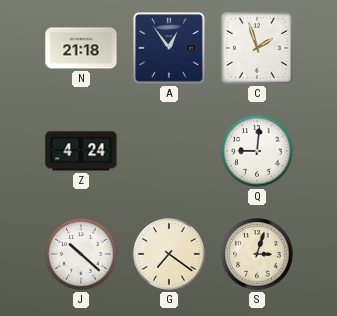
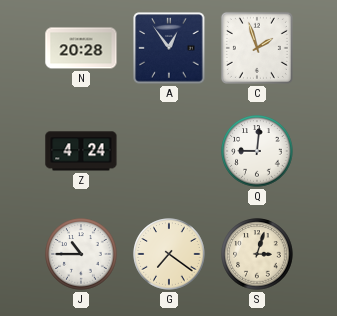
N: 21:18 -> 20:28
J: 10:22 -> 10:45
